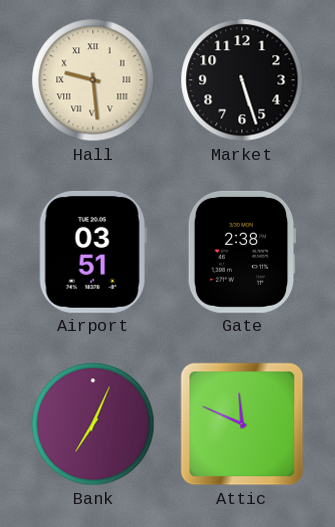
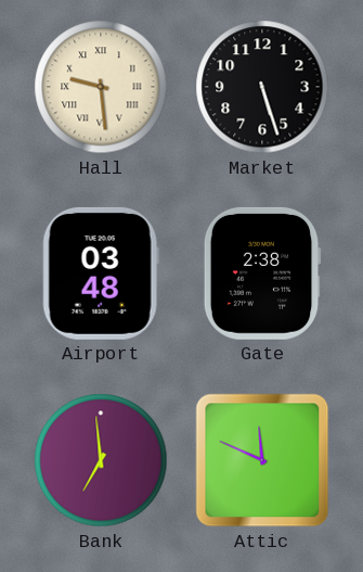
Airport: 03:51 -> 03:48
Bank: 7:04 -> 6:59
